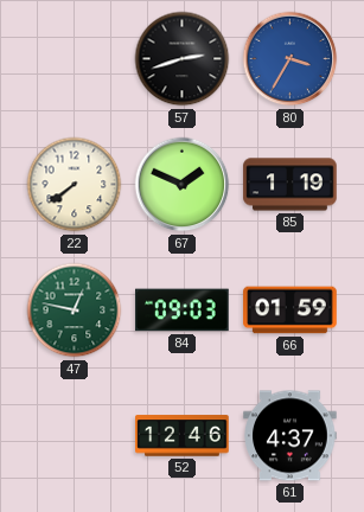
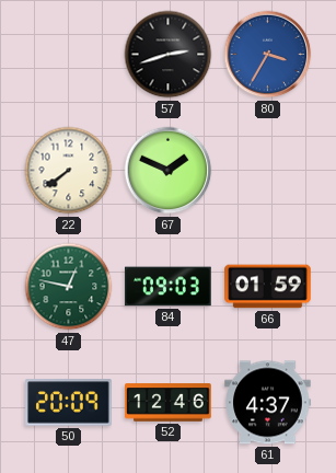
85: 1:19 -> none
50: none -> 20:09
